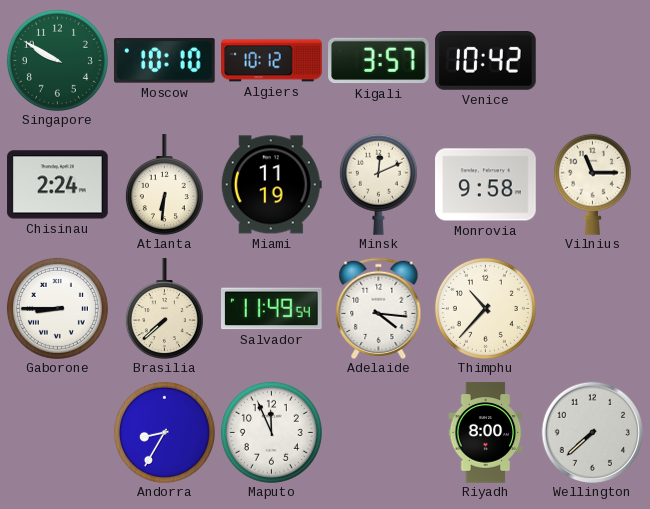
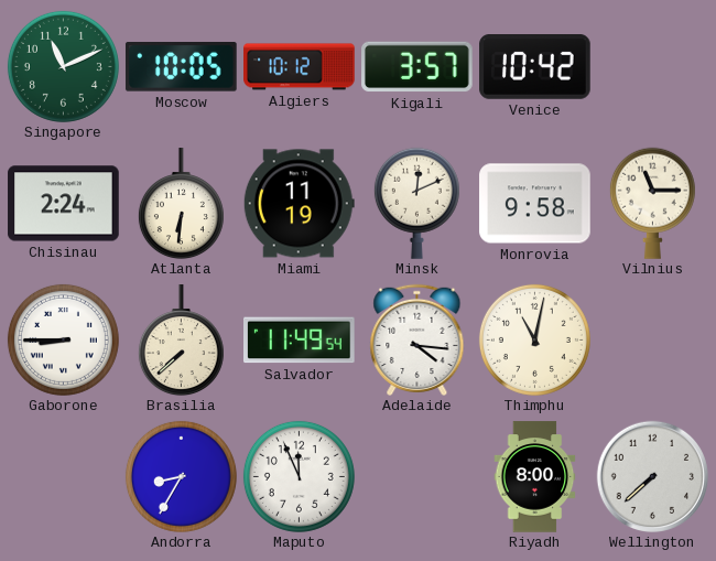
Singapore: 9:50 -> 11:11
Moscow: 10:10 -> 10:05
Thimphu: 10:37 -> 11:02
